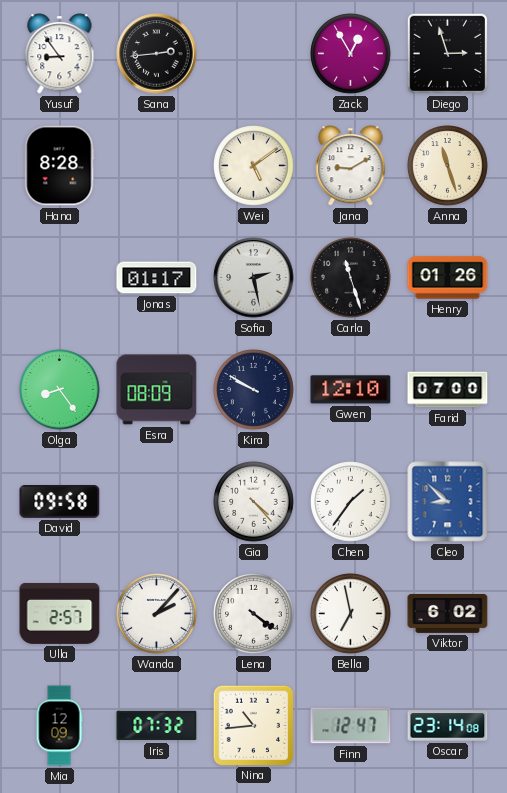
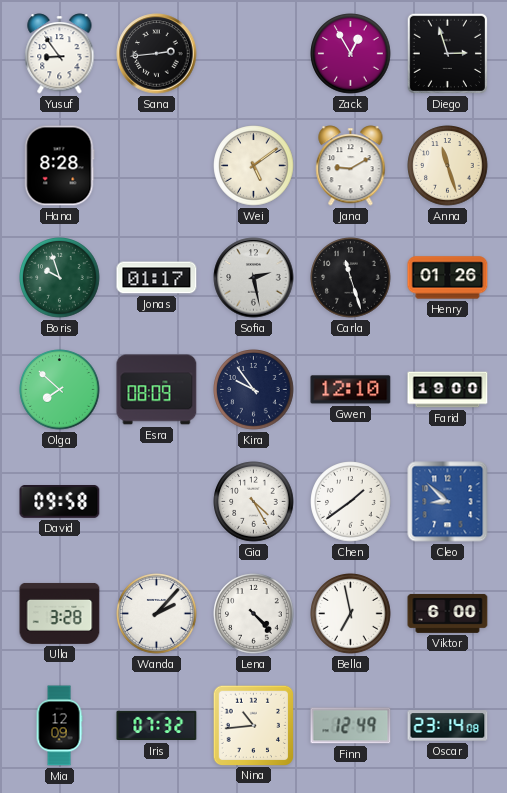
Boris: none -> 9:57
Olga: 8:24 -> 7:52
Kira: 9:50 -> 9:54
Farid: 07:00 -> 19:00
Gia: 4:23 -> 4:25
Chen: 1:36 -> 1:39
Ulla: 2:57 -> 3:28
Lena: 4:21 -> 4:23
Viktor: 6:02 -> 6:00
Finn: 12:47 -> 12:49
